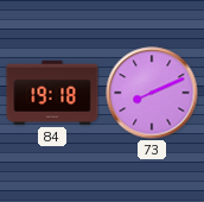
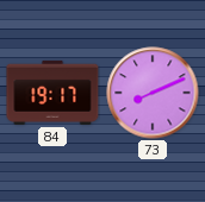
84: 19:18 -> 19:17
